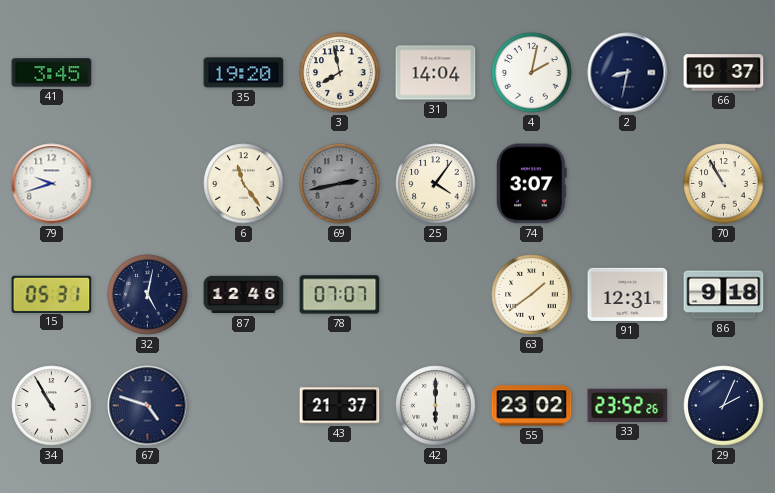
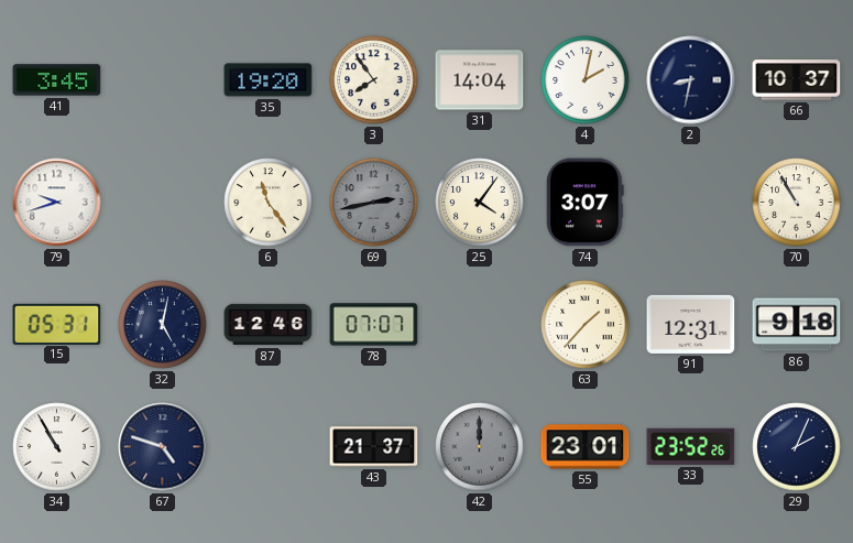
3: 7:58 -> 7:54
63: 1:39 -> 1:37
42: 6:00 -> 12:00
42 dial: white -> grey
55: 23:02 -> 23:01
